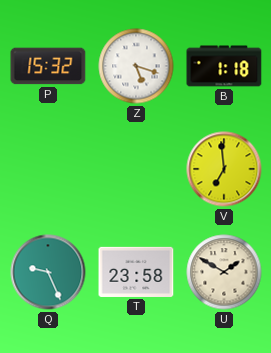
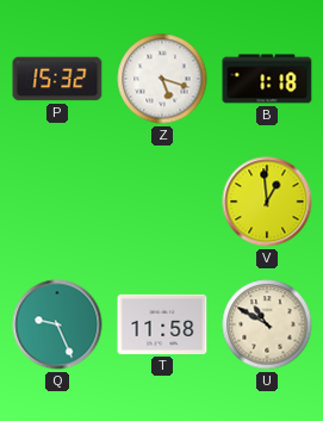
V: 6:59 -> 12:59
T: 23:58 -> 11:58
U: 1:50 -> 10:50
